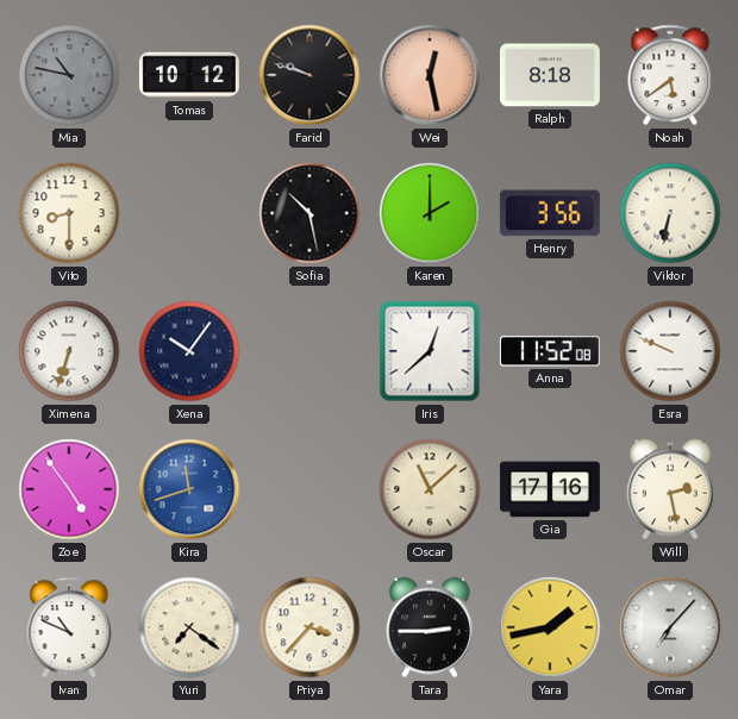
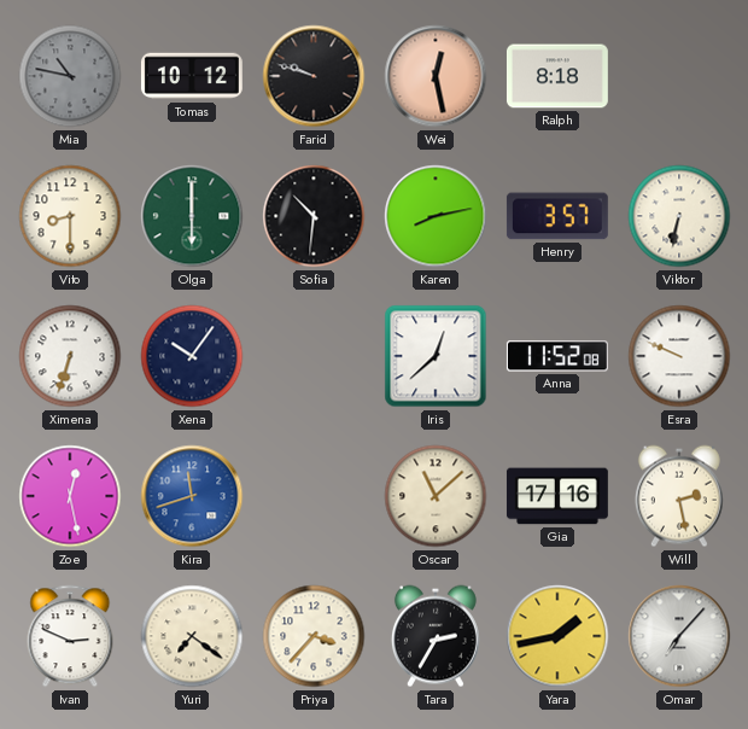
Noah: 5:39 -> none
Olga: none -> 6:00
Sofia: 10:28 -> 10:31
Karen: 2:00 -> 8:13
Henry: 3:56 -> 3:57
Zoe: 4:54 -> 12:28
Ivan: 10:49 -> 2:49
Tara: 2:45 -> 2:35
